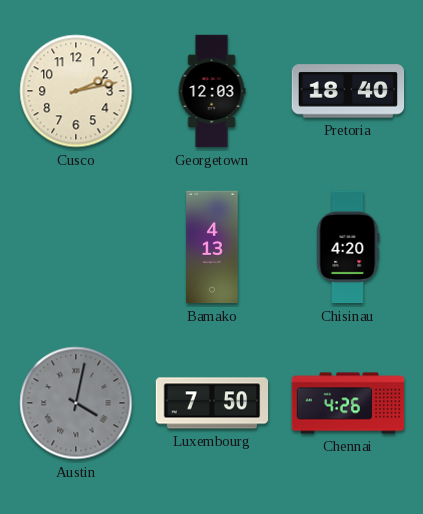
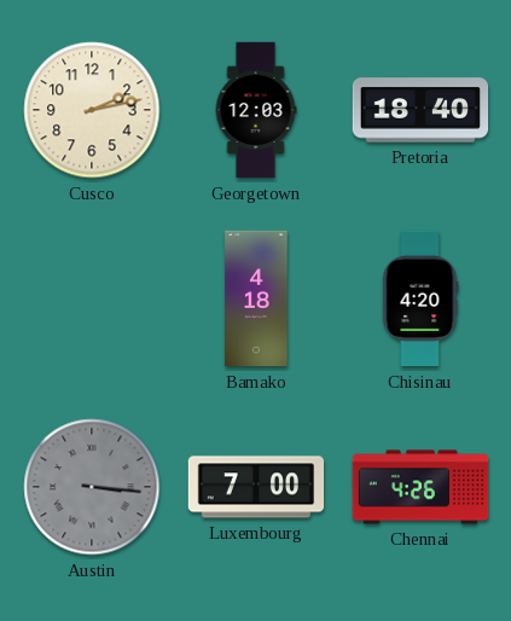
Bamako: 4:13 -> 4:18
Austin: 4:02 -> 3:16
Luxembourg: 7:50 -> 7:00
